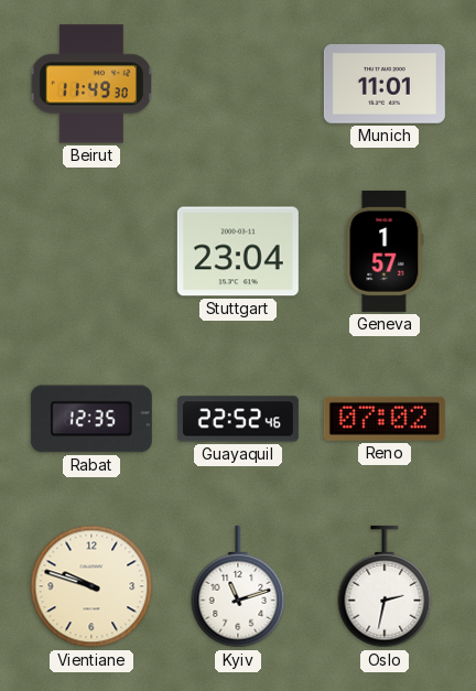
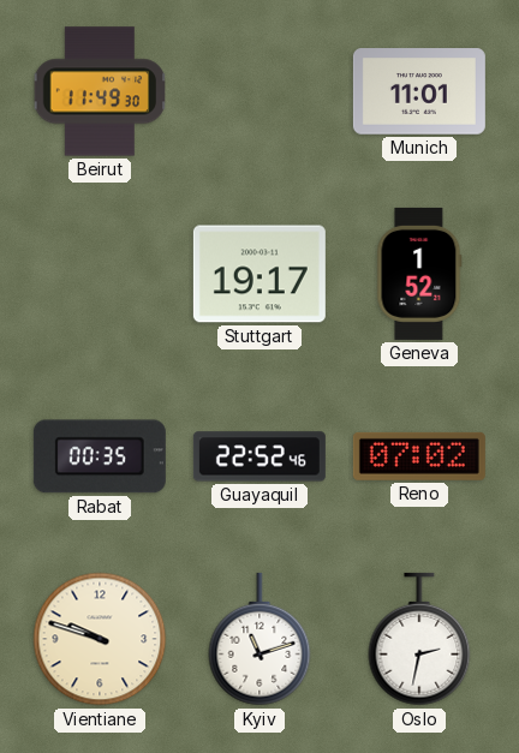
Stuttgart: 23:04 -> 19:17
Geneva: 1:57 -> 1:52
Rabat: 12:35 -> 00:35
